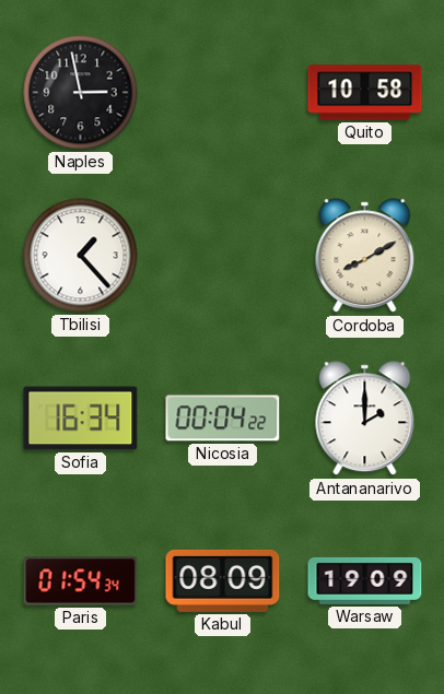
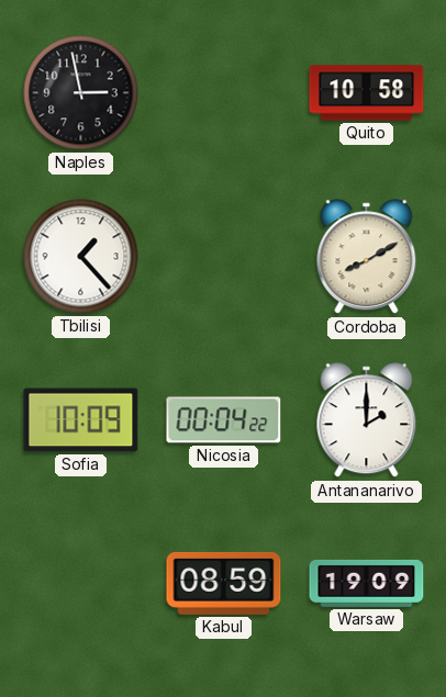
Sofia: 16:34 -> 10:09
Paris: 01:54 -> none
Kabul: 08:09 -> 08:59
